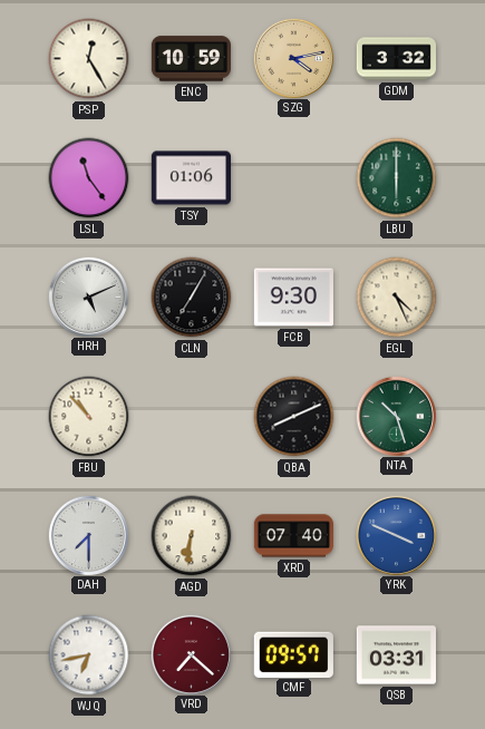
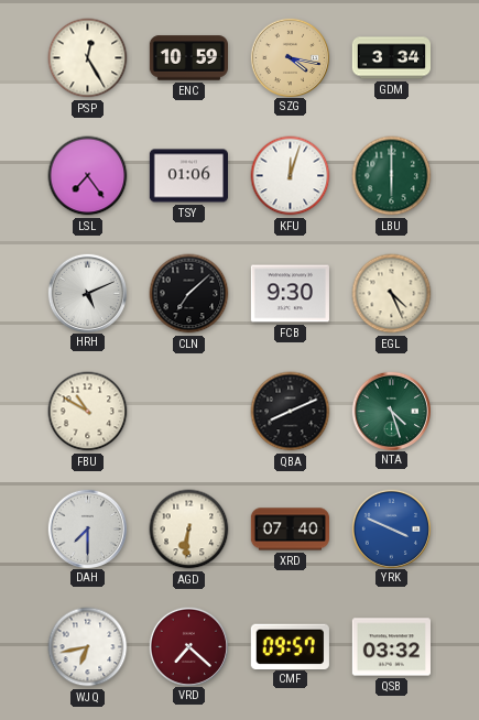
SZG: 4:13 -> 4:17
GDM: 3:32 -> 3:34
LSL: 11:24 -> 7:24
KFU: none -> 12:03
CLN: 7:05 -> 7:08
FBU: 10:53 -> 10:50
NTA: 10:27 -> 4:27
QSB: 03:31 -> 03:32
